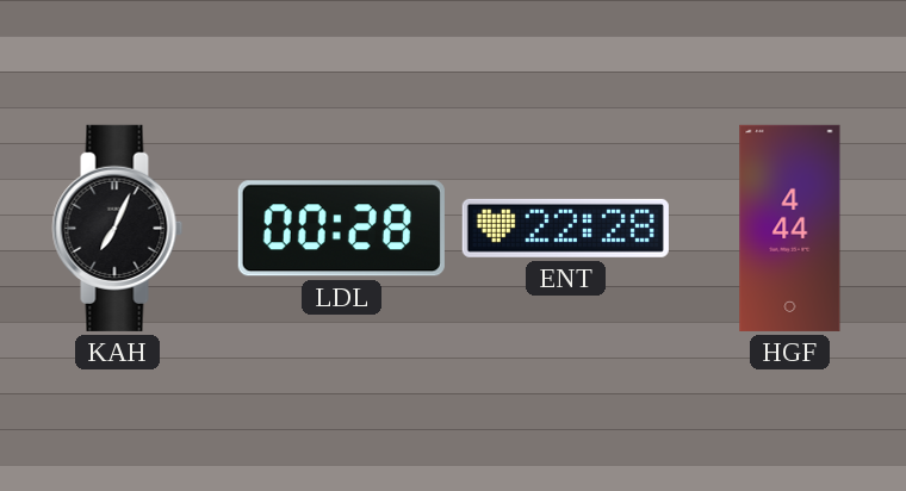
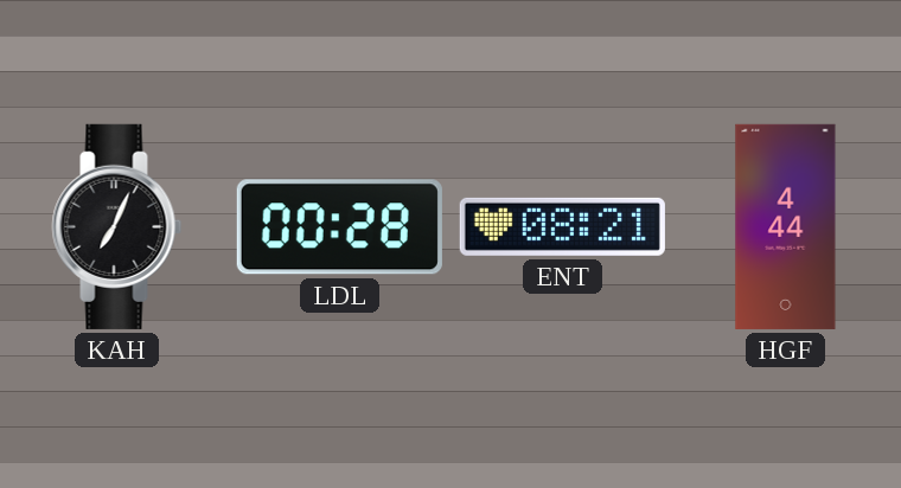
ENT: 22:28 -> 08:21
